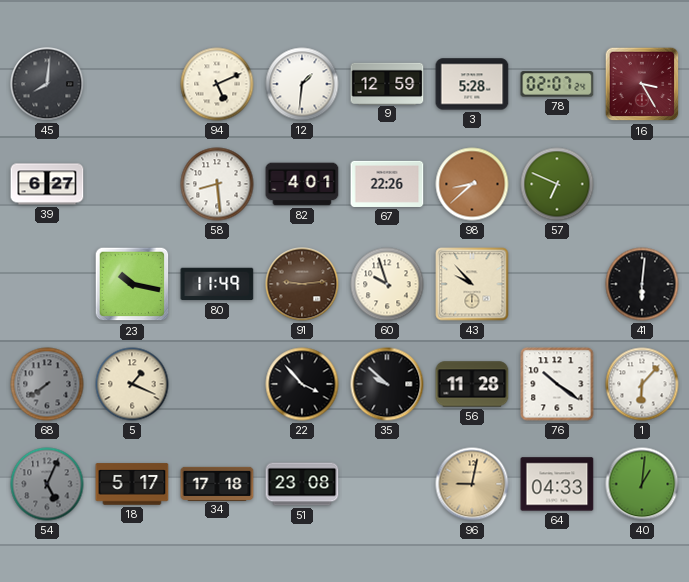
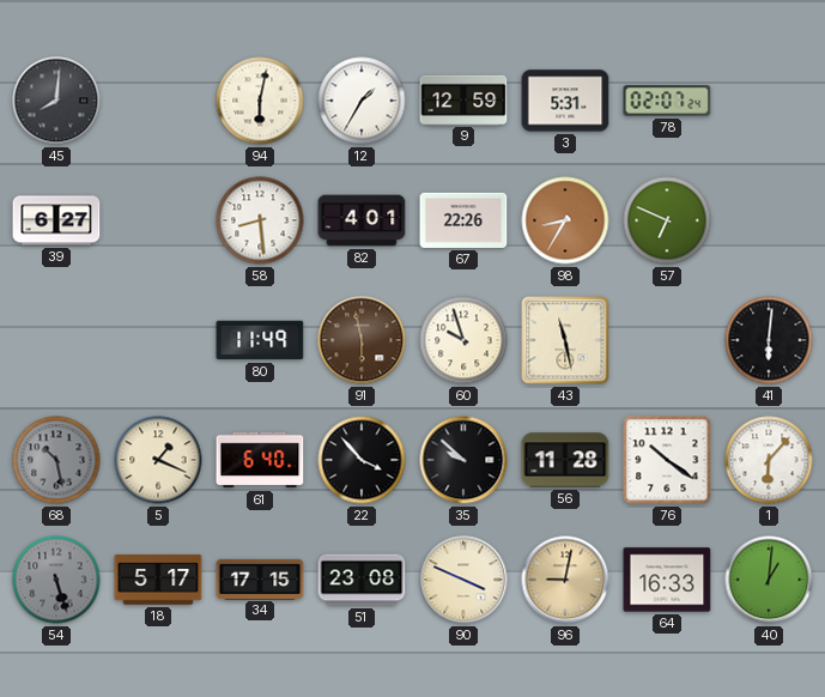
94: 5:11 -> 6:02
12: 1:31 -> 1:35
3: 5:28 -> 5:31
16: 3:25 -> none
98: 8:38 -> 8:35
23: 10:17 -> none
91: 9:14 -> 5:58
43: 9:53 -> 11:28
68: 7:39 -> 10:28
61: none -> 6:40
54: 5:04 -> 5:27
34: 17:18 -> 17:15
90: none -> 3:49
64: 04:33 -> 16:33
